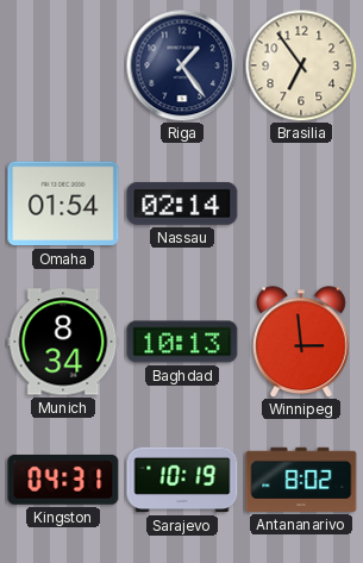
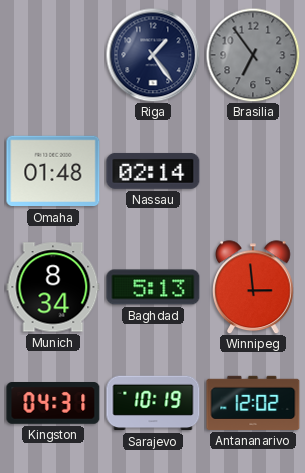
Brasilia dial: cream -> grey
Omaha: 01:54 -> 01:48
Baghdad: 10:13 -> 5:13
Antananarivo: 8:02 -> 12:02
